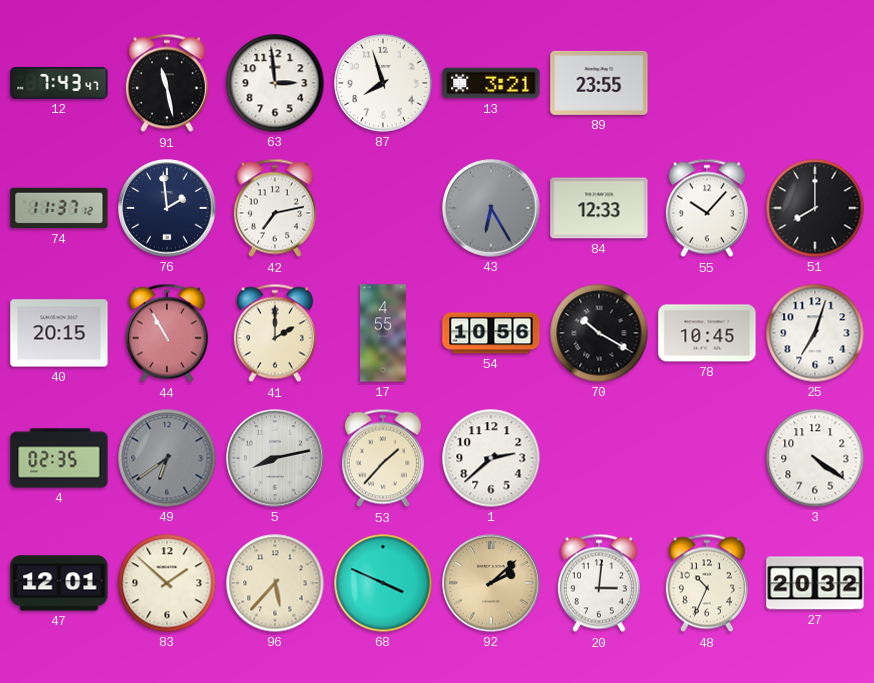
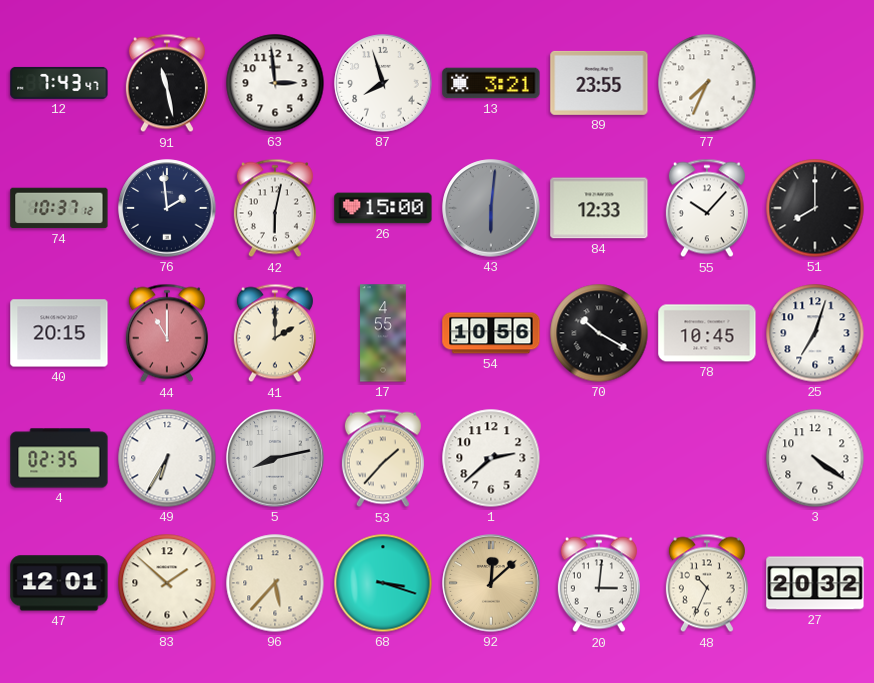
77: none -> 7:34
74: 11:37 -> 10:37
42: 7:13 -> 6:02
26: none -> 15:00
43: 6:25 -> 6:01
44: 10:55 -> 11:00
49: 6:39 -> 6:35
49 dial: grey -> white
68: 3:49 -> 3:18
92: 2:08 -> 12:08
